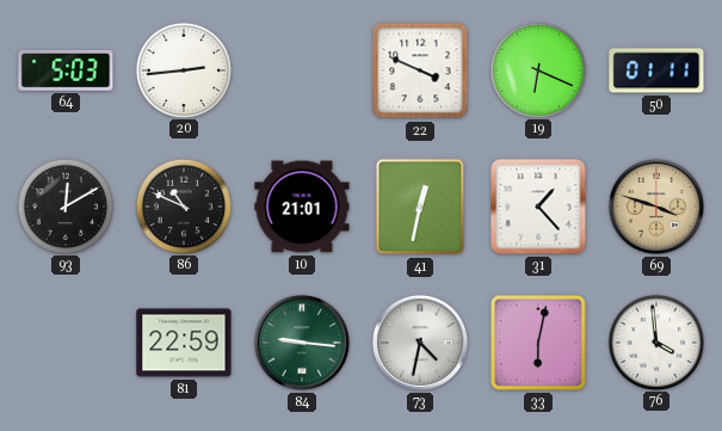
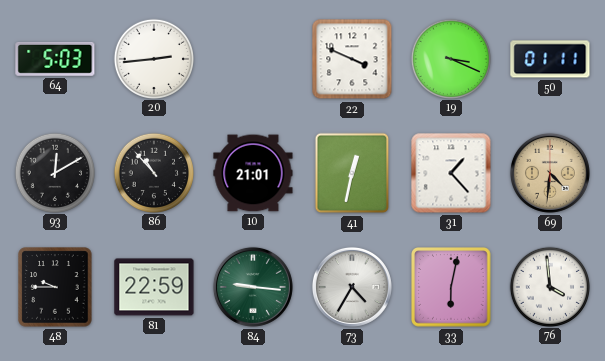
19: 6:19 -> 3:19
86: 10:49 -> 10:53
69: 3:48 -> 4:31
48: none -> 9:45
73: 4:32 -> 4:35
